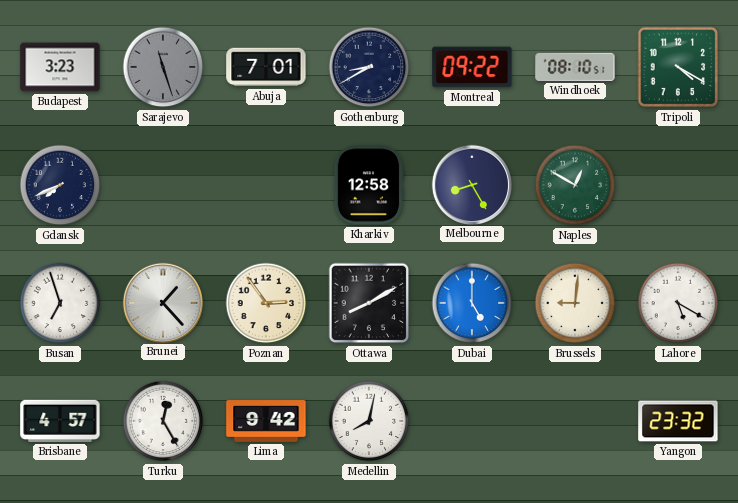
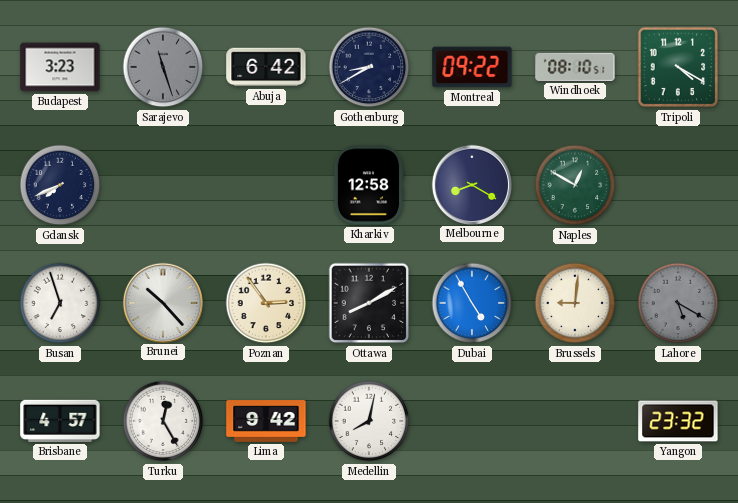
Abuja: 7:01 -> 6:42
Melbourne: 8:25 -> 8:20
Brunei: 1:23 -> 10:23
Dubai: 5:00 -> 4:55
Lahore dial: white -> grey
